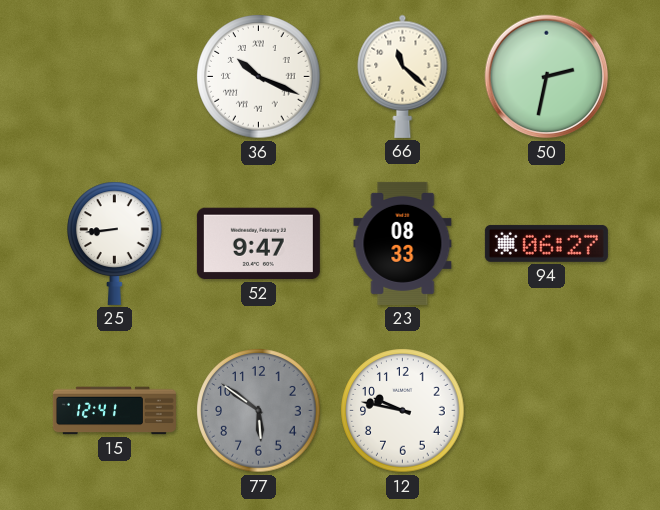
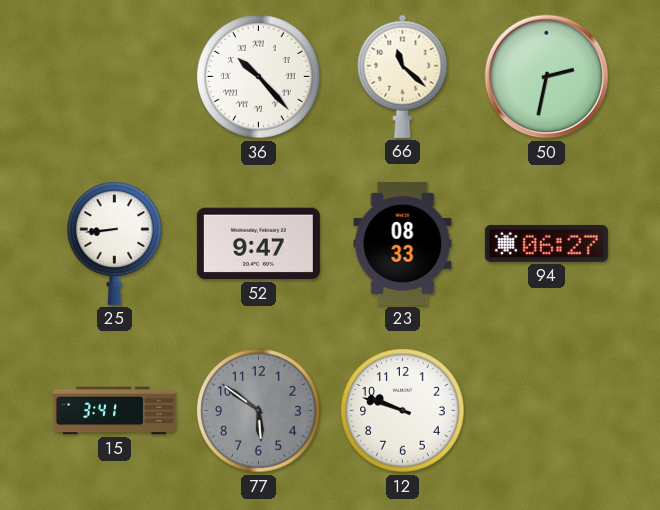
36: 10:19 -> 10:23
15: 12:41 -> 3:41
12: 9:47 -> 9:48
